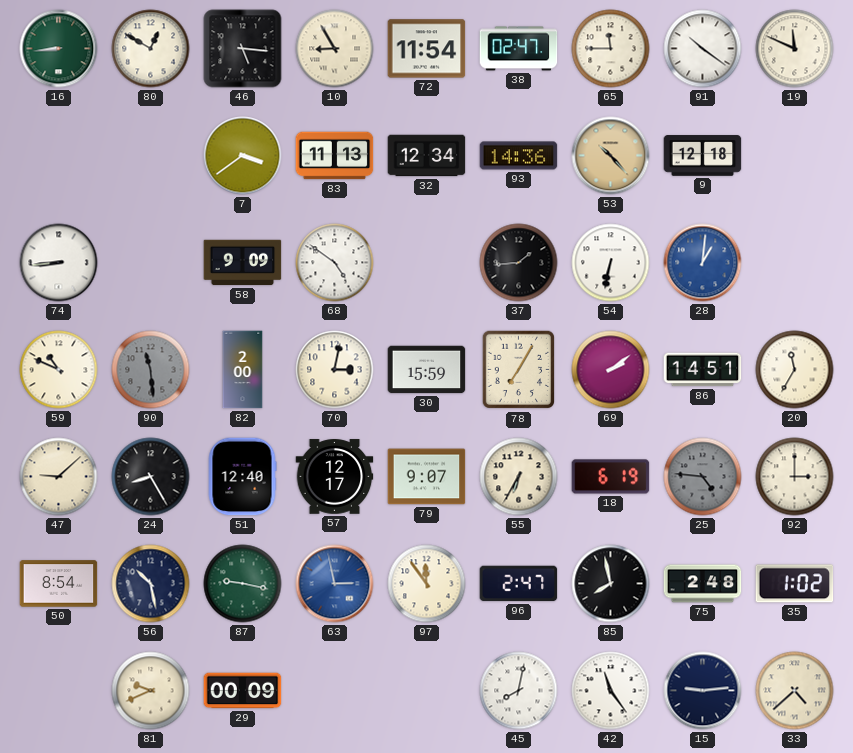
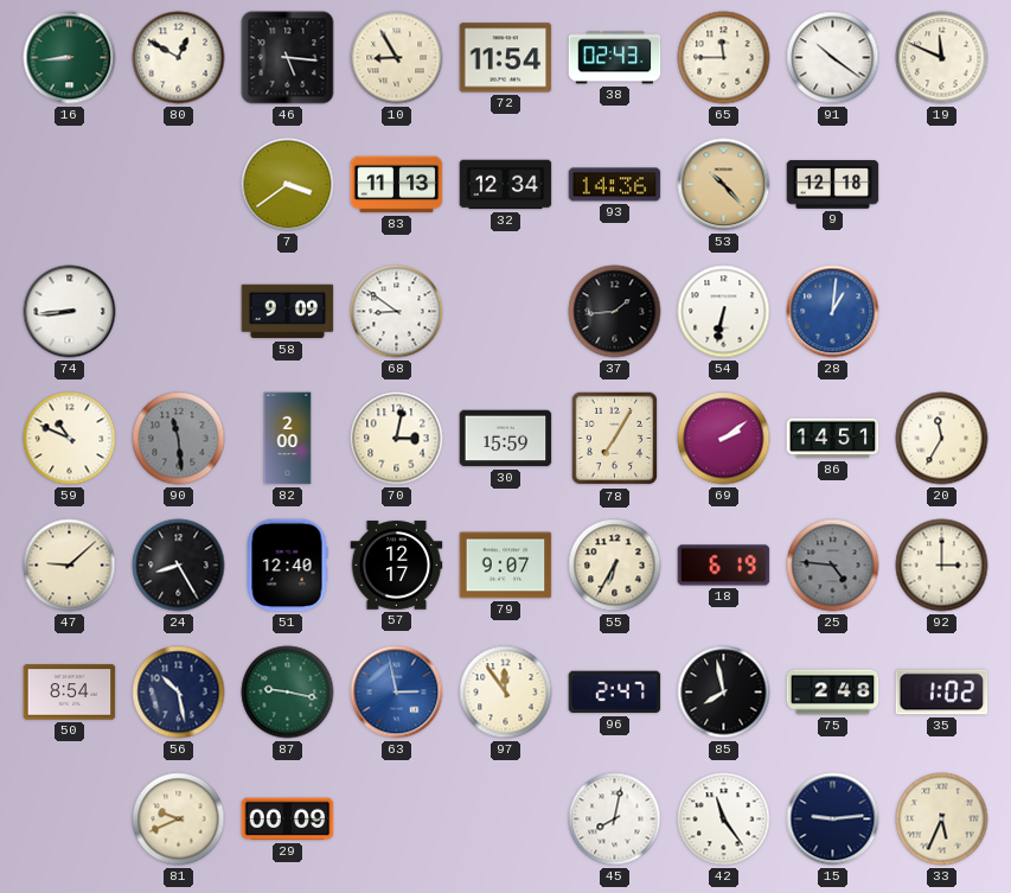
38: 02:47 -> 02:43
68: 4:51 -> 8:51
33: 4:38 -> 5:34
